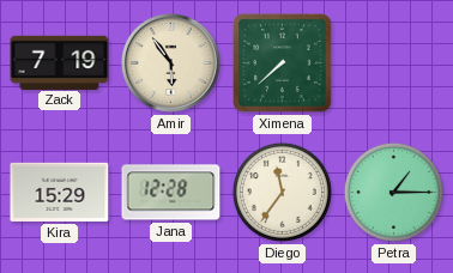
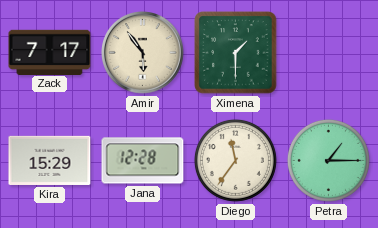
Zack: 7:19 -> 7:17
Ximena: 7:38 -> 1:30
